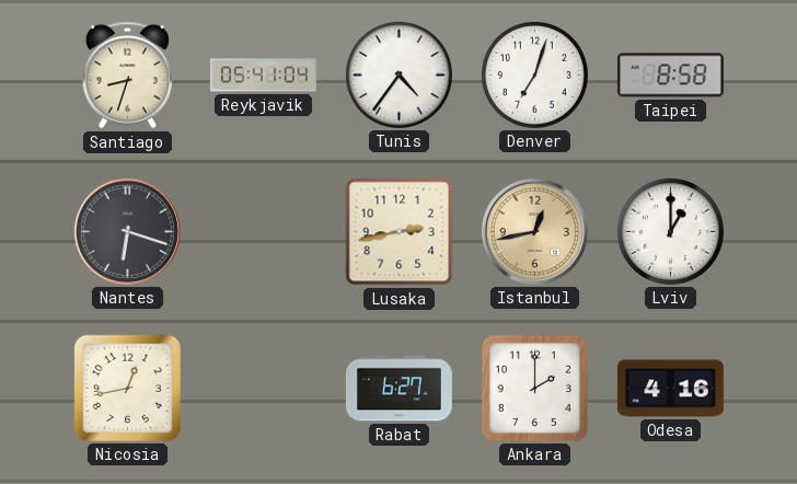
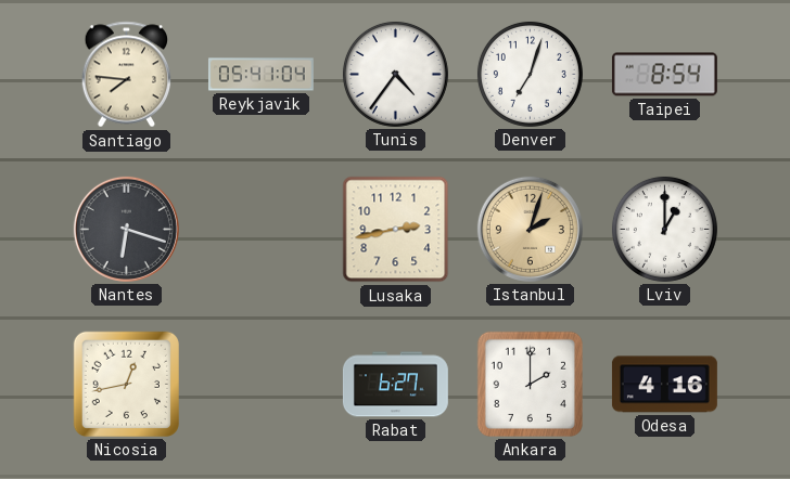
Santiago: 8:33 -> 7:46
Taipei: 8:58 -> 8:54
Istanbul: 12:43 -> 2:03
